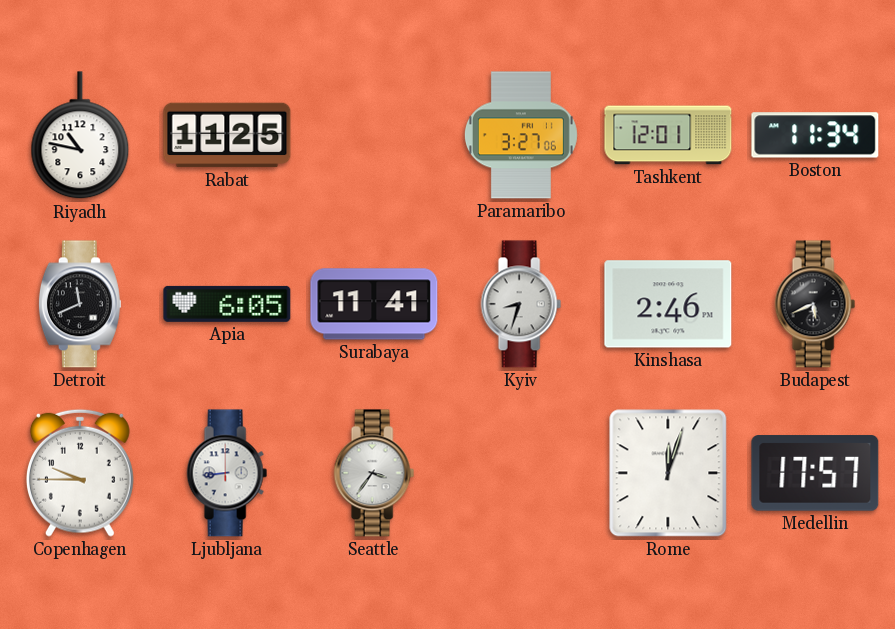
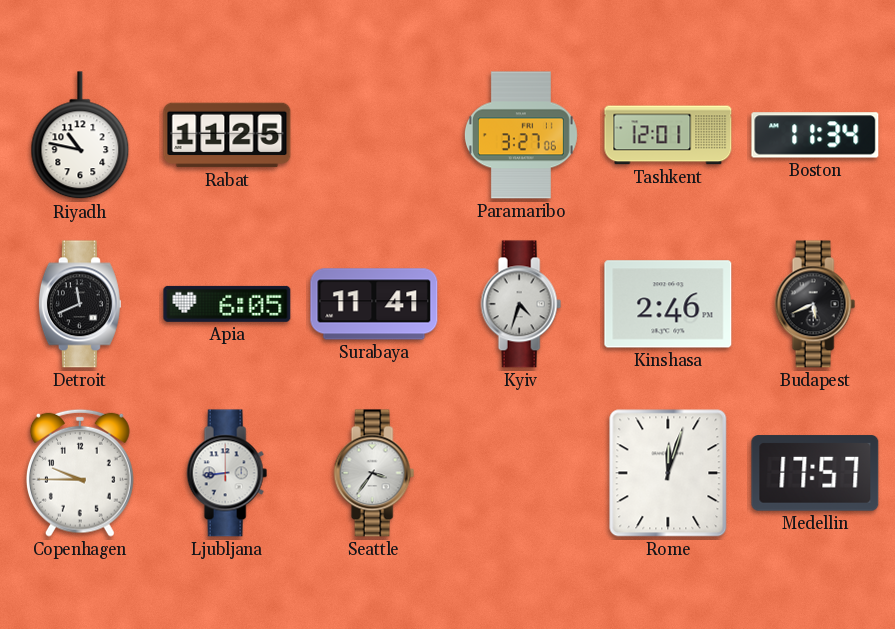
Kyiv: 8:33 -> 4:33
